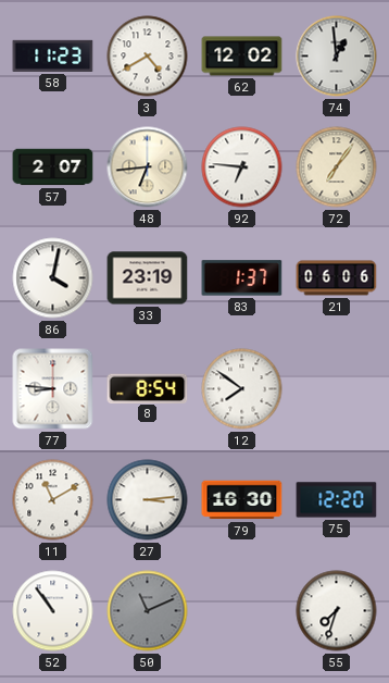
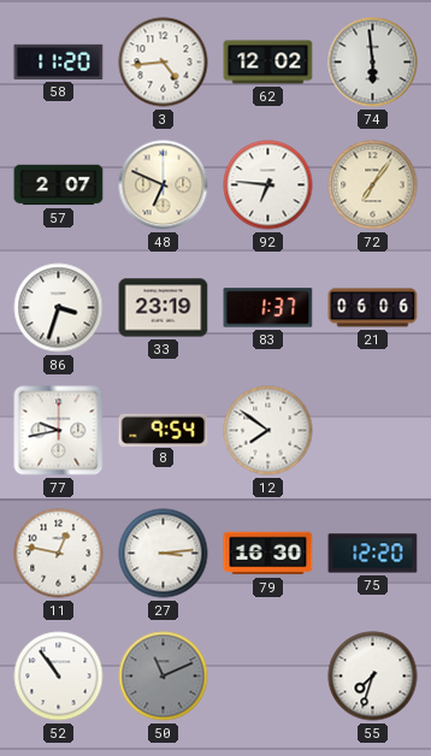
58: 11:23 -> 11:20
3: 4:40 -> 4:44
74: 12:59 -> 5:59
48: 6:44 -> 6:49
86: 4:02 -> 3:33
77: 8:46 -> 9:43
8: 8:54 -> 9:54
11: 11:10 -> 12:47
